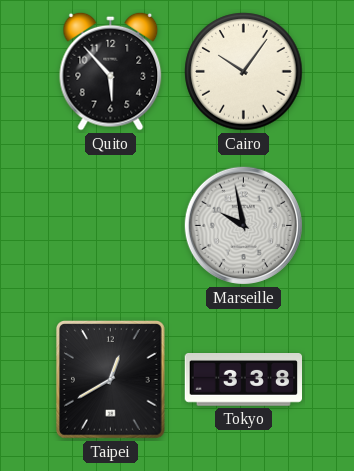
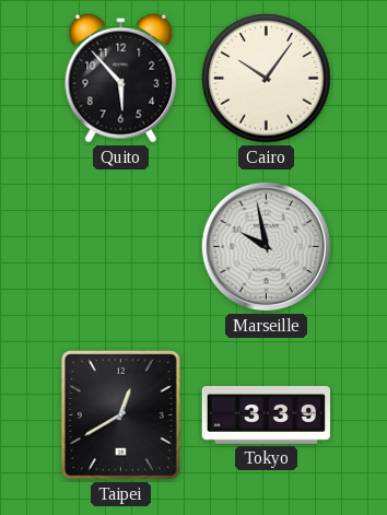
Tokyo: 3:38 -> 3:39
